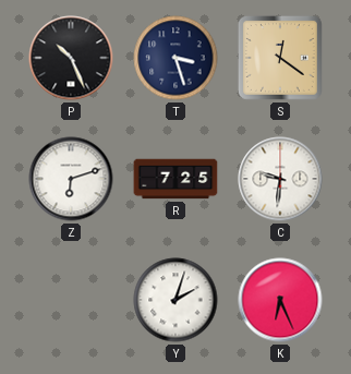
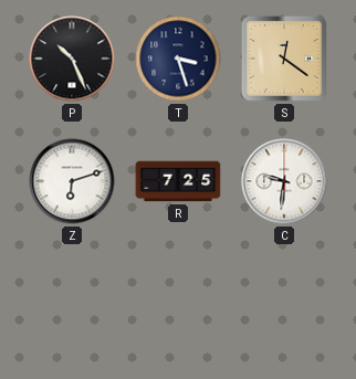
Y: 2:03 -> none
K: 6:26 -> none
